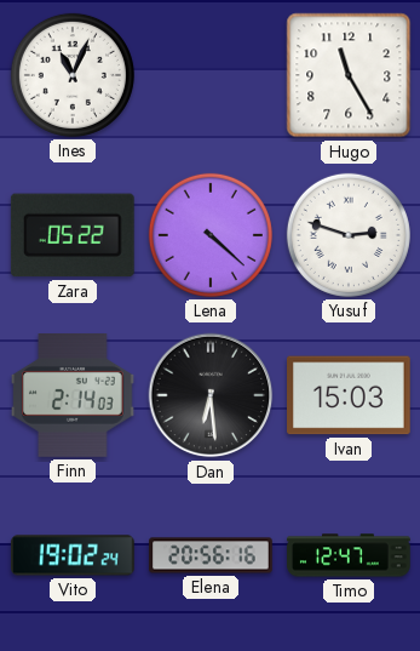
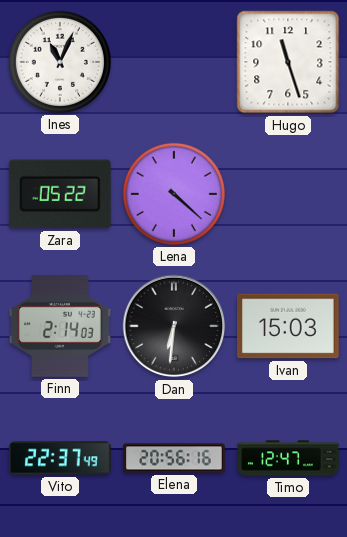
Hugo: 11:25 -> 11:27
Yusuf: 2:48 -> none
Dan: 6:29 -> 6:31
Vito: 19:02 -> 22:37
